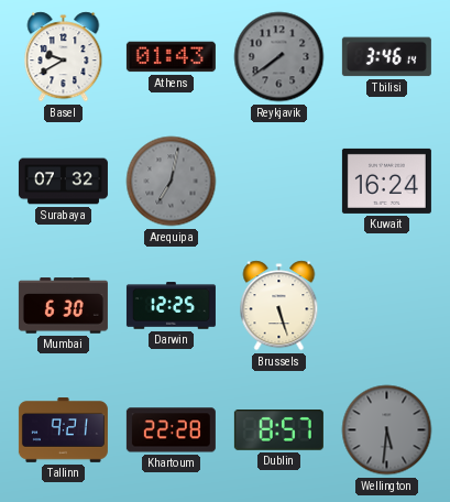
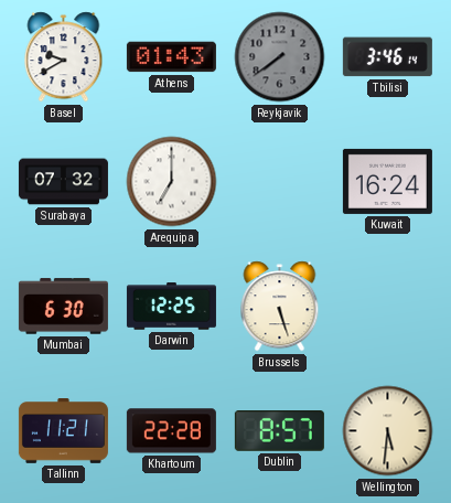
Arequipa: 7:02 -> 7:00
Arequipa dial: grey -> white
Tallinn: 9:21 -> 11:21
Wellington dial: grey -> cream
